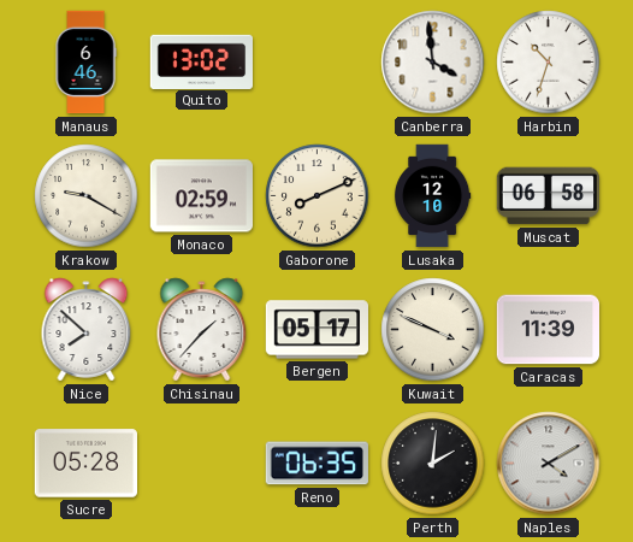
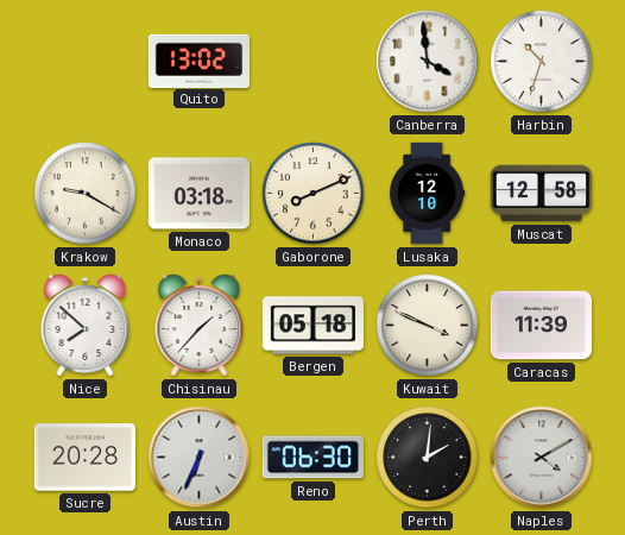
Manaus: 6:46 -> none
Monaco: 02:59 -> 03:18
Muscat: 06:58 -> 12:58
Bergen: 05:17 -> 05:18
Sucre: 05:28 -> 20:28
Austin: none -> 6:34
Reno: 06:35 -> 06:30
